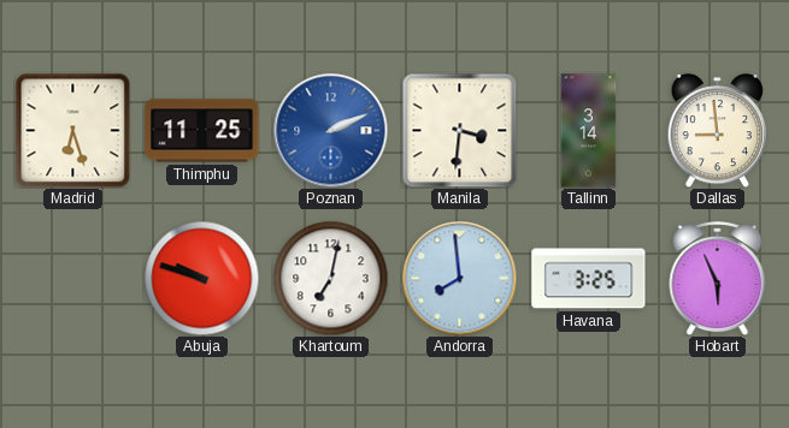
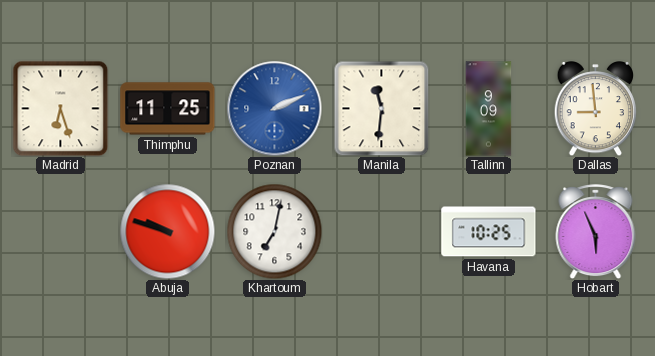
Manila: 3:31 -> 11:31
Tallinn: 3:14 -> 9:09
Andorra: 7:59 -> none
Havana: 3:25 -> 10:25
